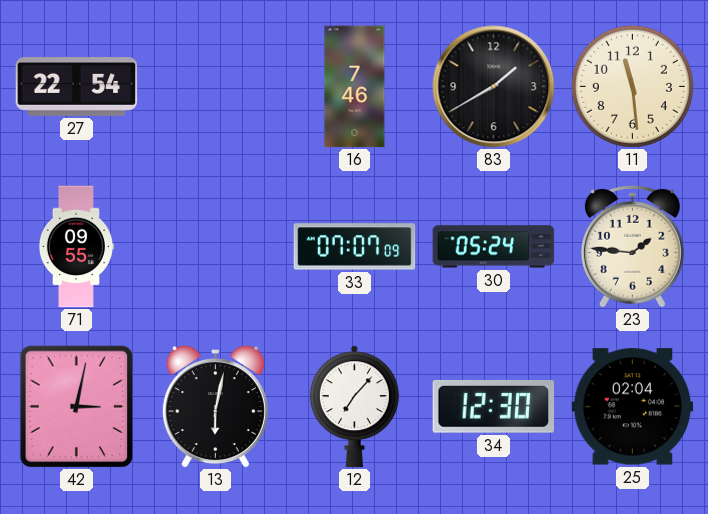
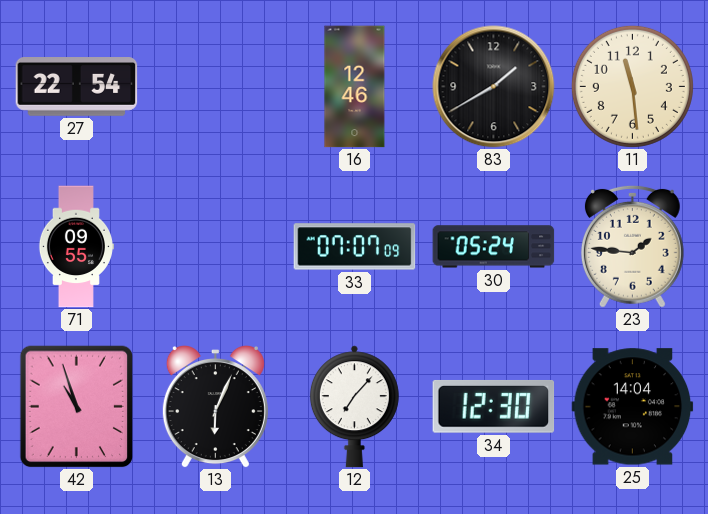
16: 7:46 -> 12:46
42: 3:02 -> 10:57
13: 6:02 -> 6:04
25: 02:04 -> 14:04
